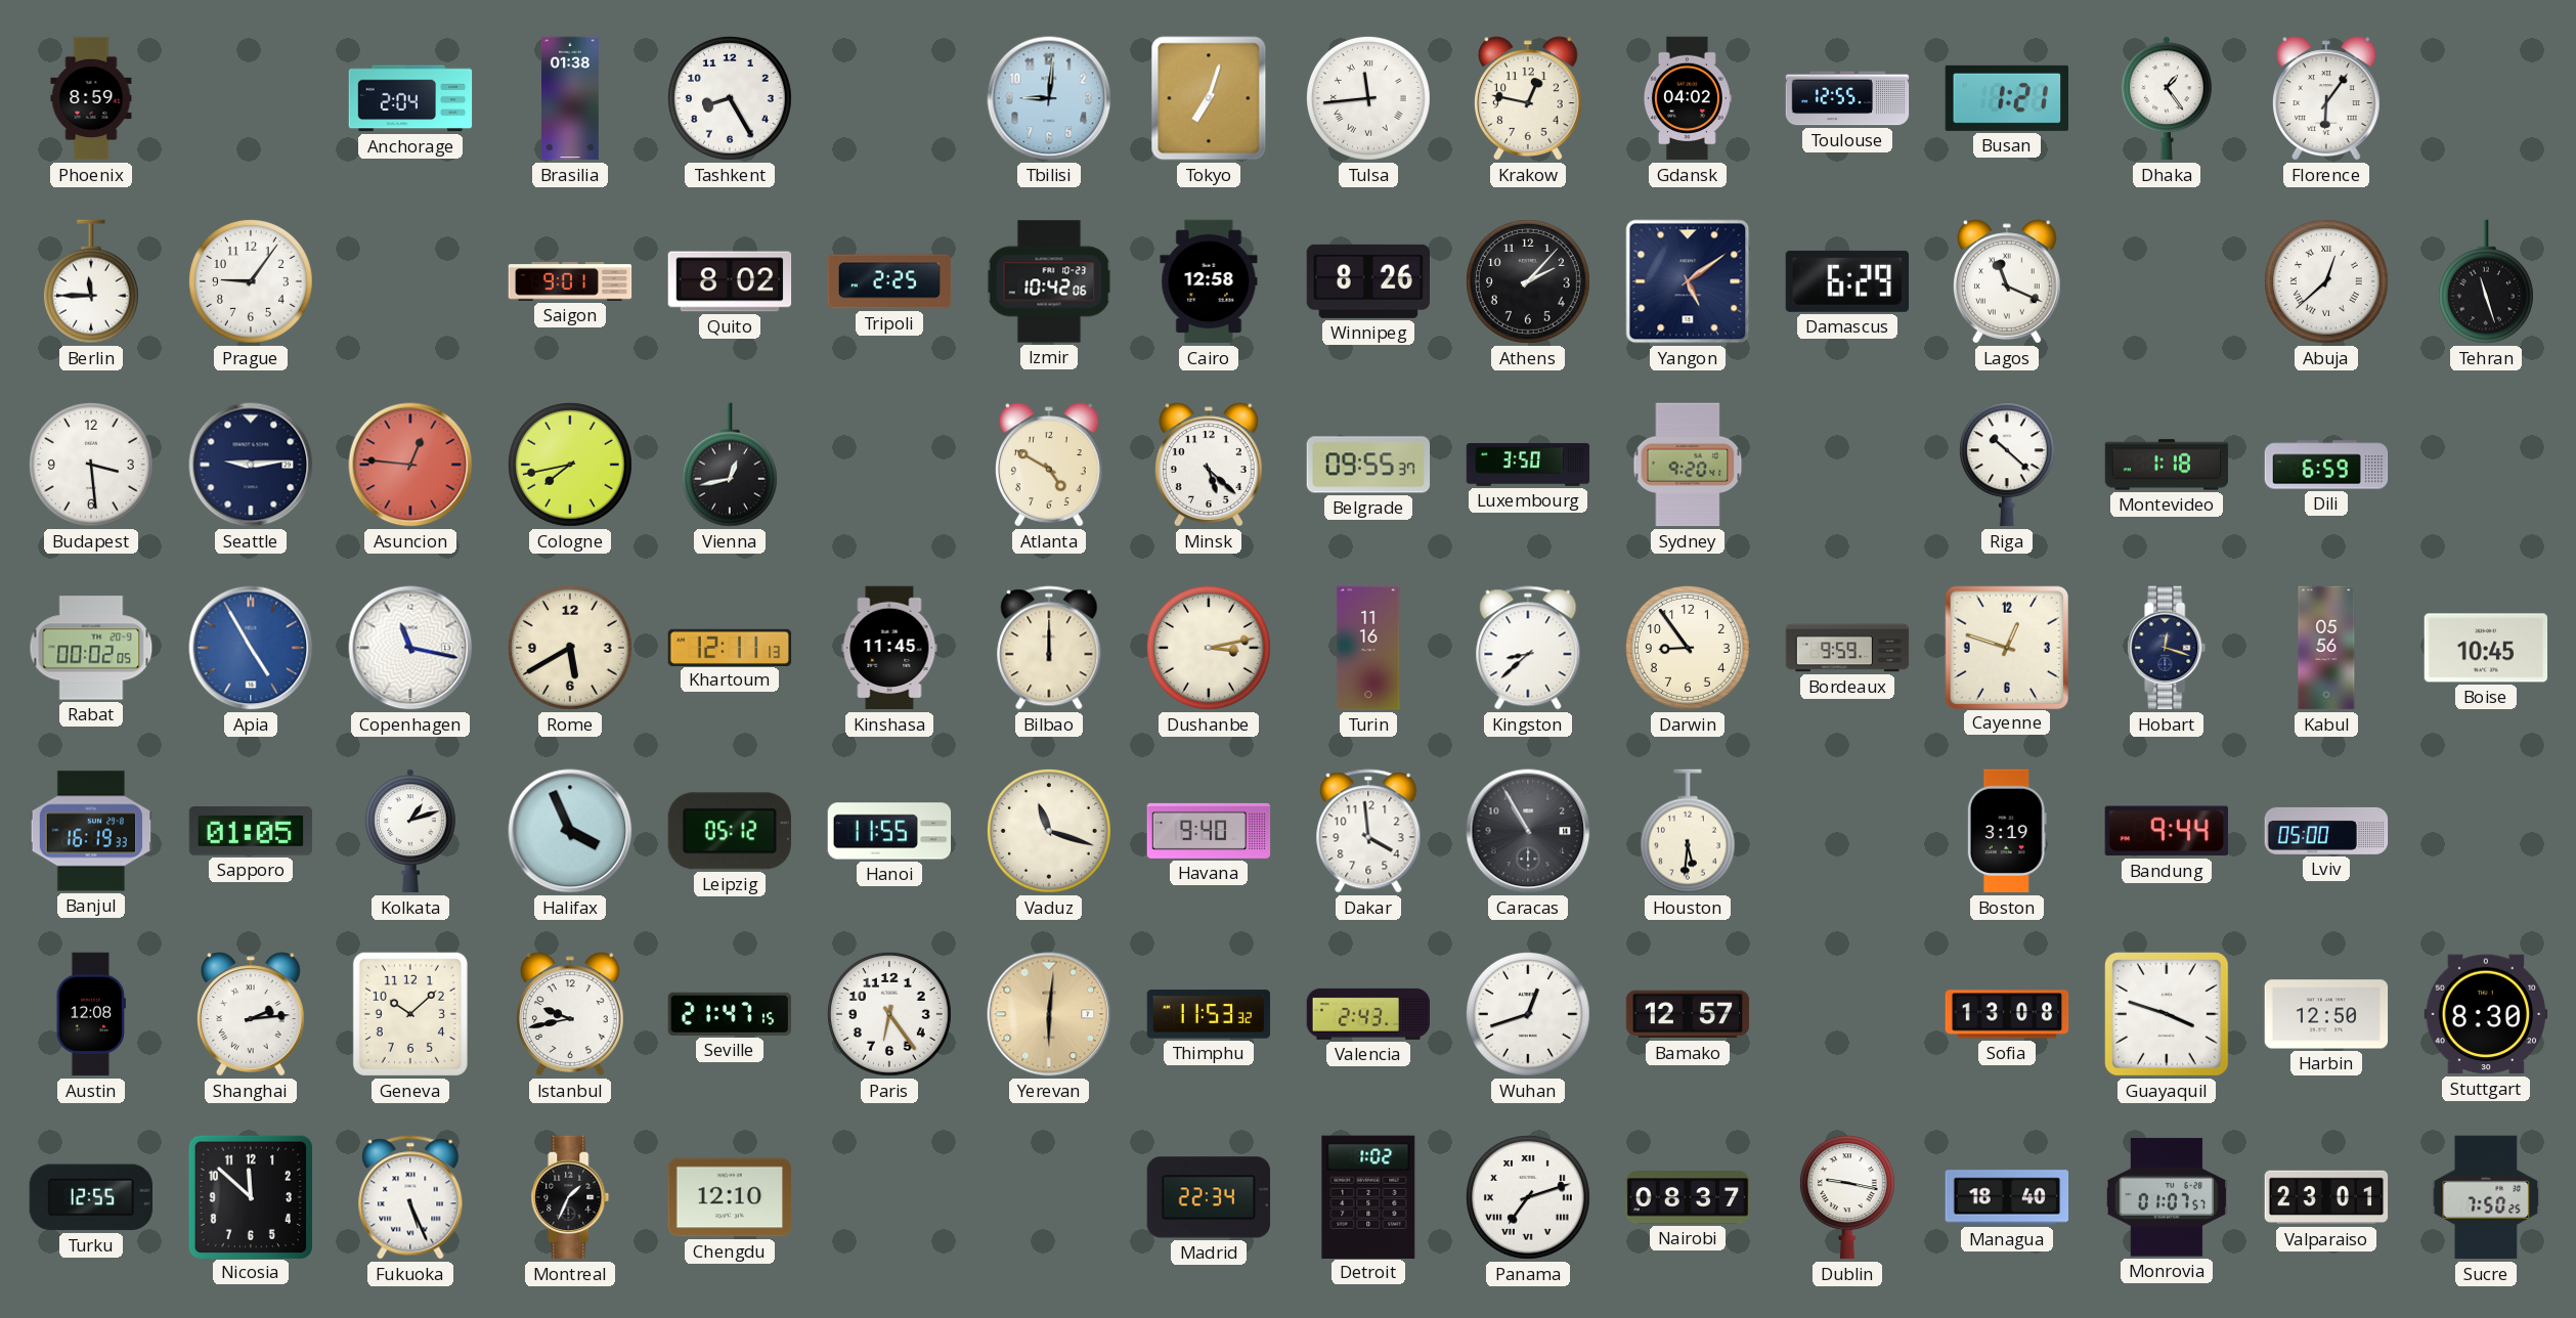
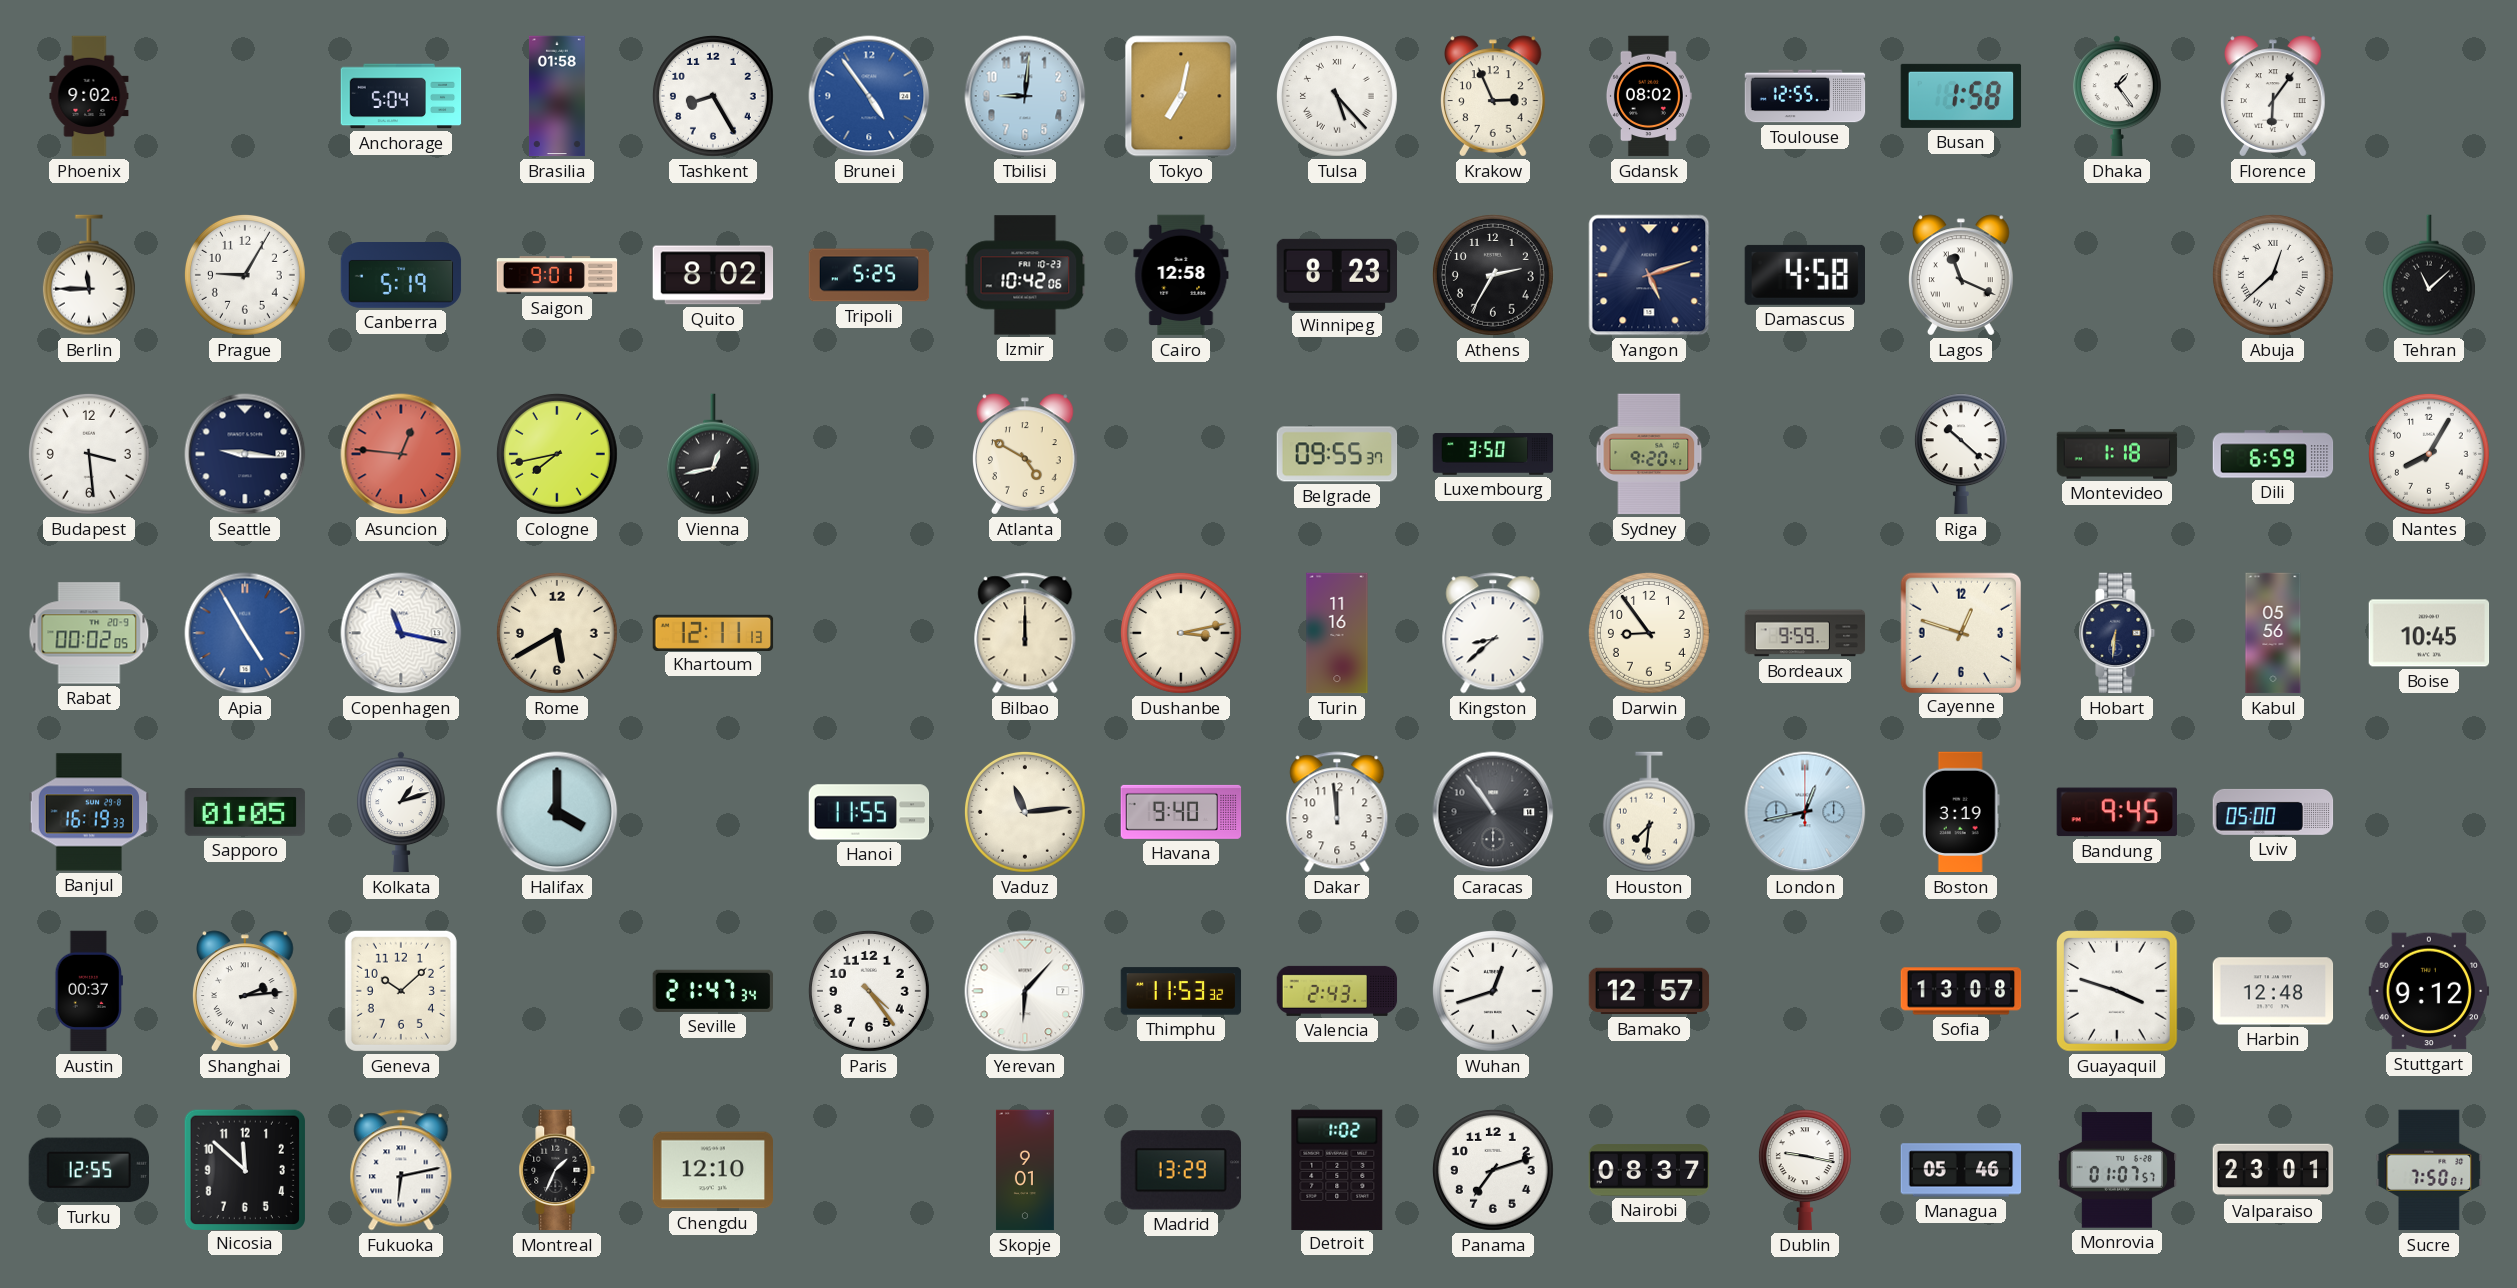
Phoenix: 8:59 -> 9:02
Anchorage: 2:04 -> 5:04
Brasilia: 01:38 -> 01:58
Brunei: none -> 4:54
Tokyo: 7:03 -> 7:02
Tulsa: 11:44 -> 5:23
Krakow: 12:47 -> 2:56
Gdansk: 04:02 -> 08:02
Busan: 1:21 -> 1:58
Prague: 9:06 -> 9:05
Canberra: none -> 5:19
Tripoli: 2:25 -> 5:25
Winnipeg: 8:26 -> 8:23
Athens: 2:07 -> 2:35
Yangon: 5:09 -> 5:12
Damascus: 6:29 -> 4:58
Tehran: 11:27 -> 11:08
Seattle: 9:14 -> 9:16
Minsk: 5:22 -> none
Nantes: none -> 8:05
Kinshasa: 11:45 -> none
Hobart: 12:18 -> 6:31
Halifax: 3:56 -> 4:00
Leipzig: 05:12 -> none
Vaduz: 11:18 -> 11:14
Dakar: 3:59 -> 11:59
Caracas: 10:55 -> 10:54
Houston: 5:31 -> 7:31
London: none -> 12:43
Bandung: 9:44 -> 9:45
Austin: 12:08 -> 00:37
Istanbul: 9:43 -> none
Seville: 21:47:15 -> 21:47:34
Paris: 6:24 -> 4:24
Yerevan: 6:01 -> 6:07
Yerevan dial: champagne -> white
Harbin: 12:50 -> 12:48
Stuttgart: 8:30 -> 9:12
Fukuoka: 5:26 -> 6:13
Skopje: none -> 9:01
Madrid: 22:34 -> 13:29
Panama numerals: Roman -> Arabic
Managua: 18:40 -> 05:46
Sucre: 7:50:25 -> 7:50:01
